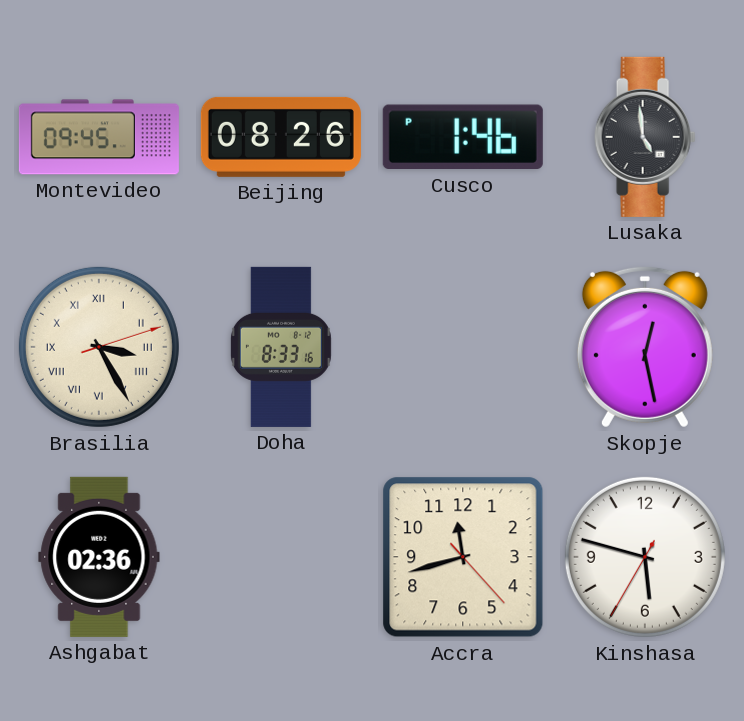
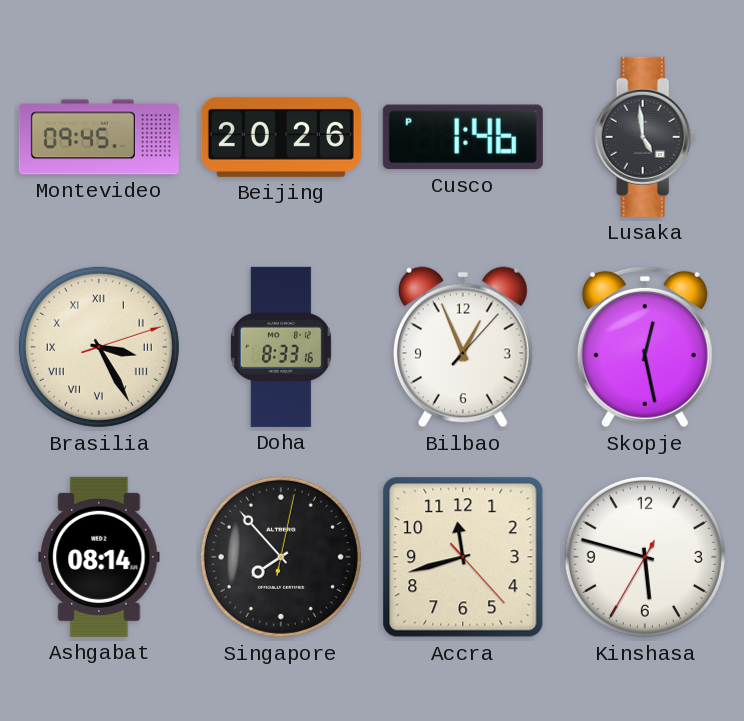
Beijing: 08:26 -> 20:26
Bilbao: none -> 12:56
Ashgabat: 02:36 -> 08:14
Singapore: none -> 7:53
